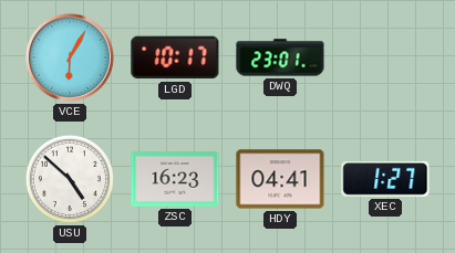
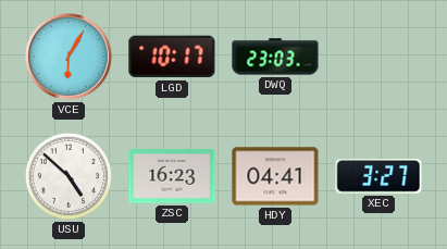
DWQ: 23:01 -> 23:03
XEC: 1:27 -> 3:27
